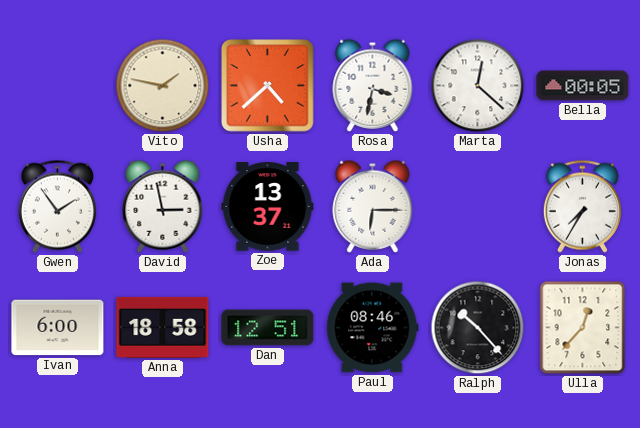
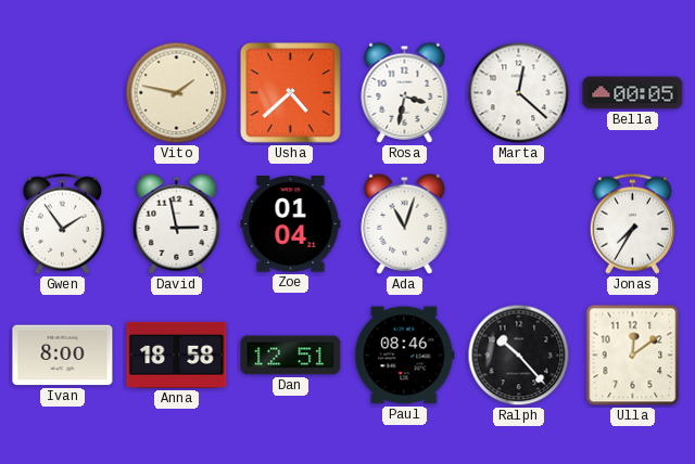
Zoe: 13:37 -> 01:04
Ada: 6:15 -> 11:03
Ivan: 6:00 -> 8:00
Ulla: 12:37 -> 12:09
